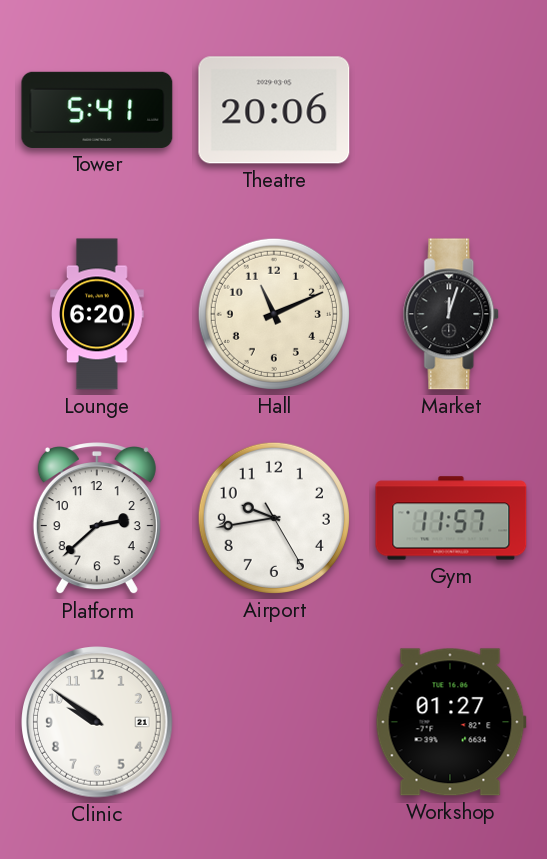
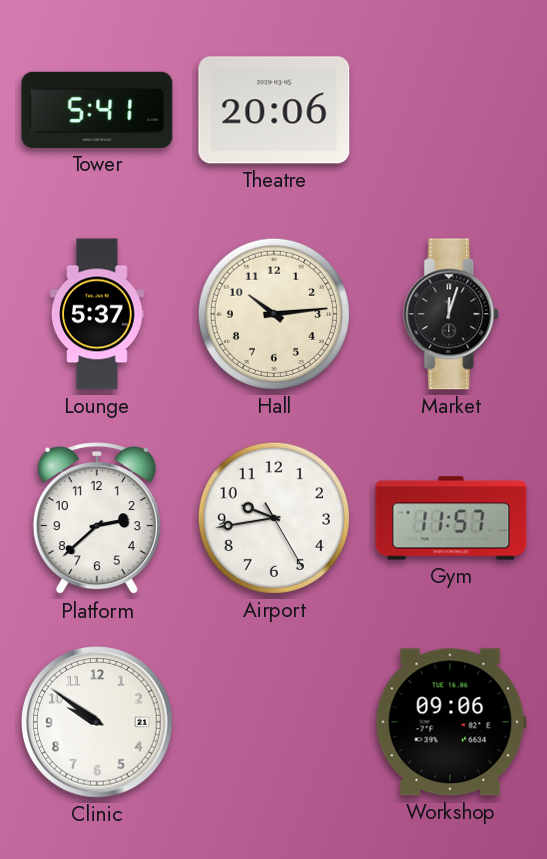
Lounge: 6:20 -> 5:37
Hall: 11:11 -> 10:14
Workshop: 01:27 -> 09:06
